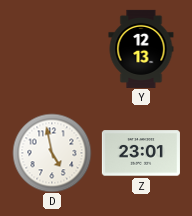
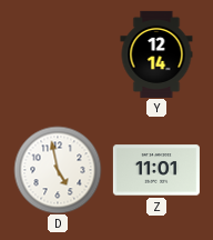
Y: 12:13 -> 12:14
Z: 23:01 -> 11:01
